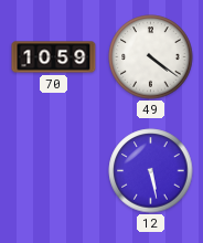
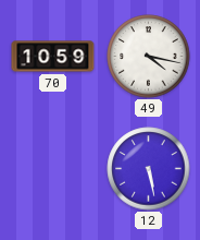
49: 4:21 -> 4:17
